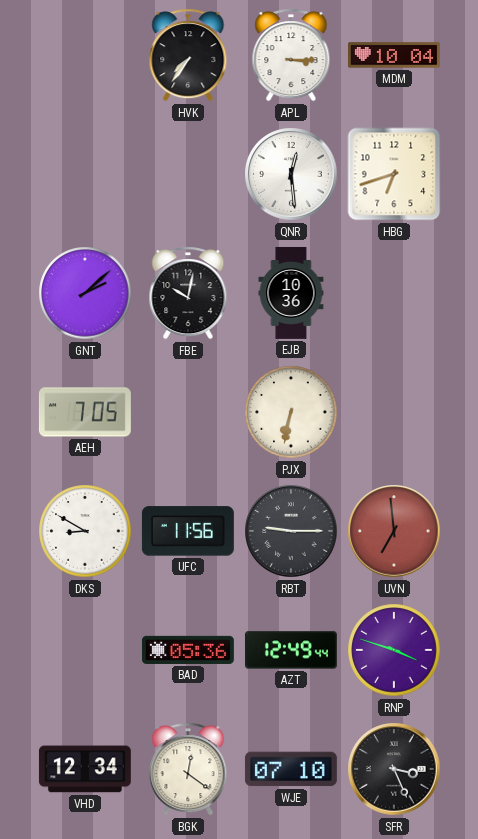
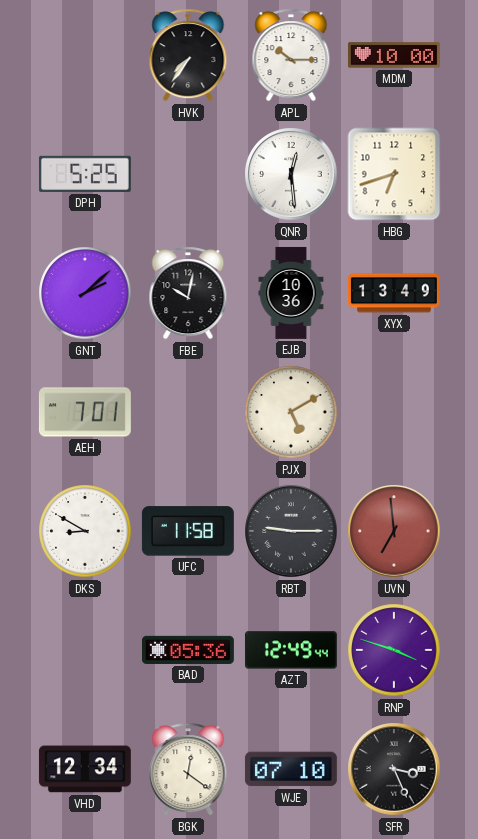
APL: 3:15 -> 10:15
MDM: 10:04 -> 10:00
DPH: none -> 5:25
XYX: none -> 13:49
AEH: 7:05 -> 7:01
PJX: 6:32 -> 5:10
UFC: 11:56 -> 11:58
